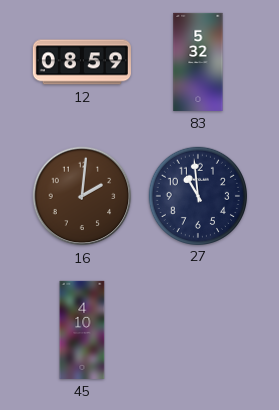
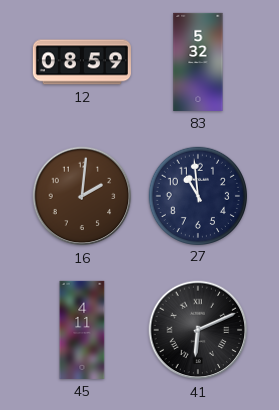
45: 4:10 -> 4:11
41: none -> 6:11
